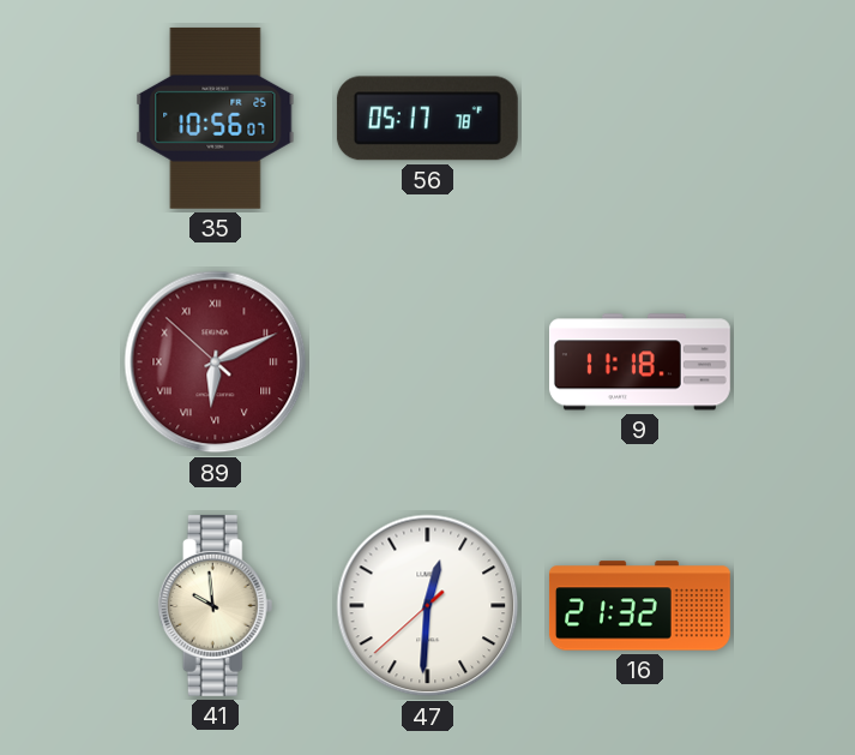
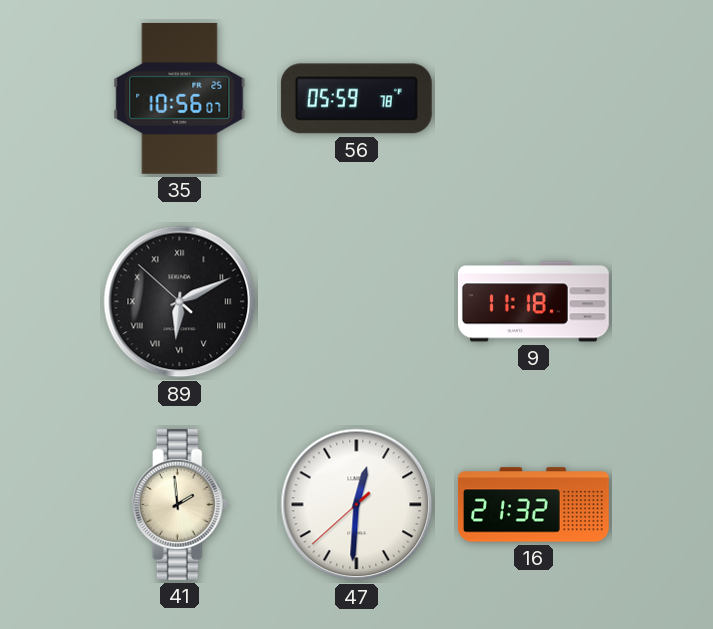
56: 05:17 -> 05:59
89 dial: burgundy -> black
41: 9:59 -> 1:59
